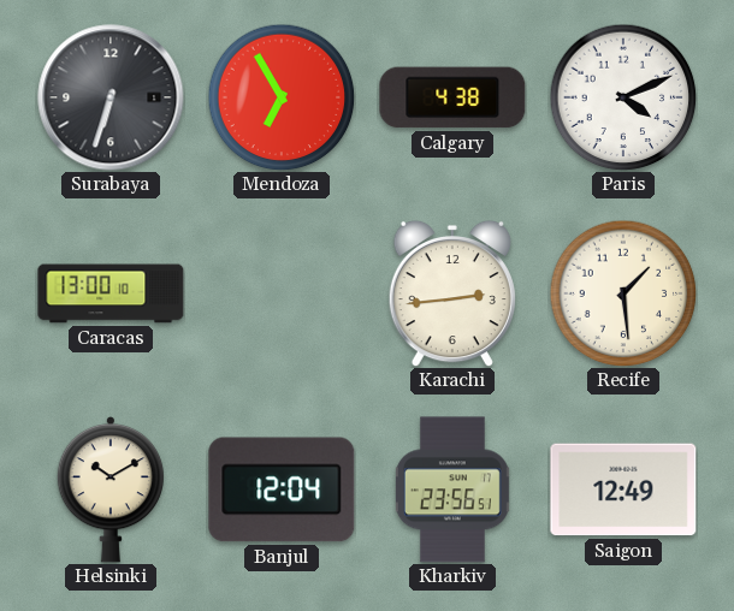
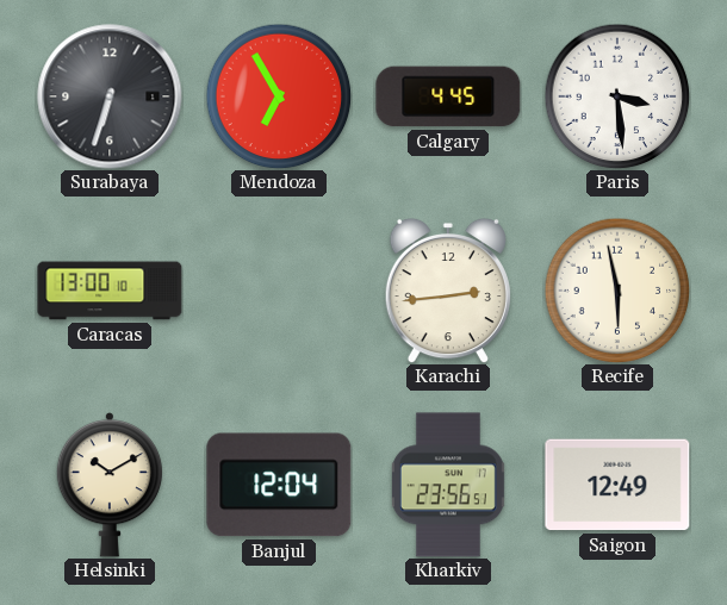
Calgary: 4:38 -> 4:45
Paris: 4:11 -> 3:29
Recife: 1:29 -> 5:58
